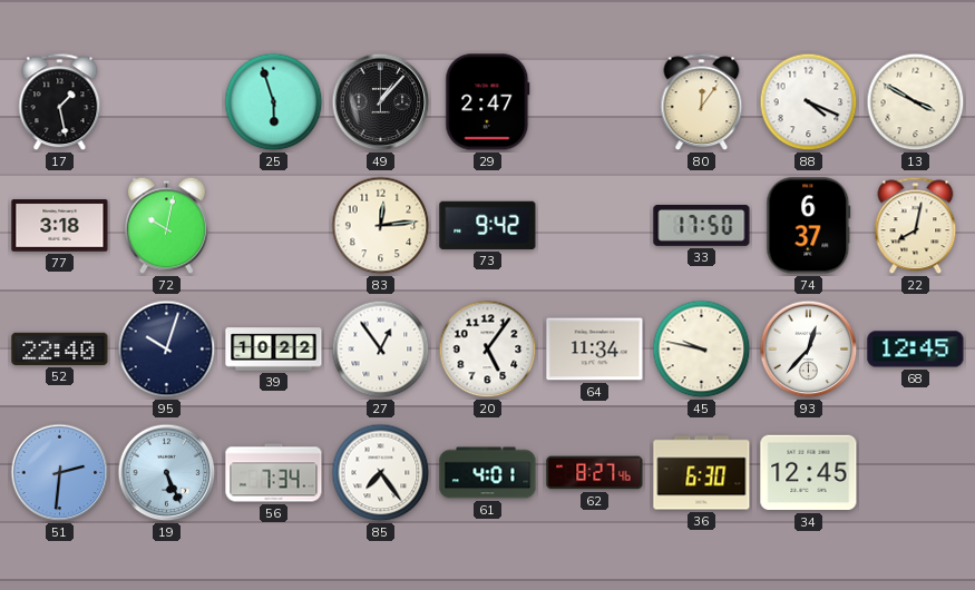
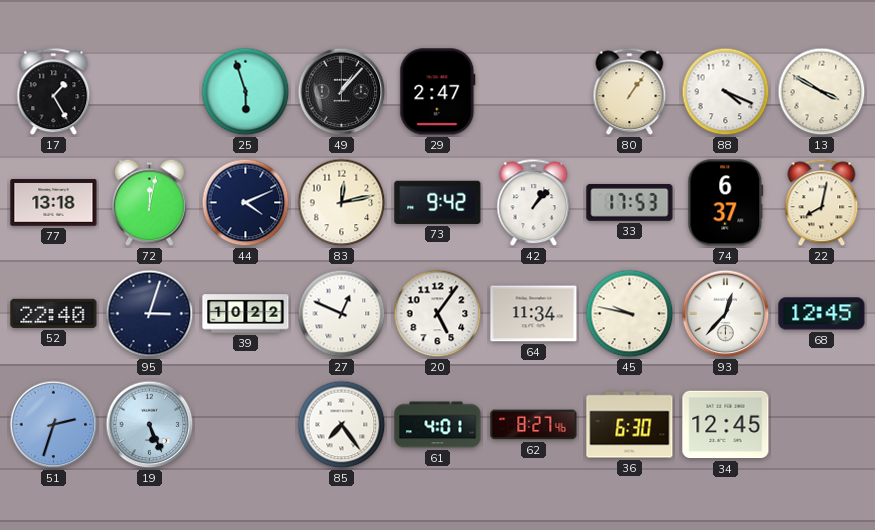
17: 1:28 -> 1:25
80: 12:06 -> 1:06
77: 3:18 -> 13:18
72: 10:02 -> 12:02
44: none -> 4:11
83: 12:14 -> 12:13
42: none -> 1:07
33: 17:50 -> 17:53
95: 10:03 -> 3:03
27: 12:54 -> 12:49
51: 2:31 -> 2:33
56: 7:34 -> none
